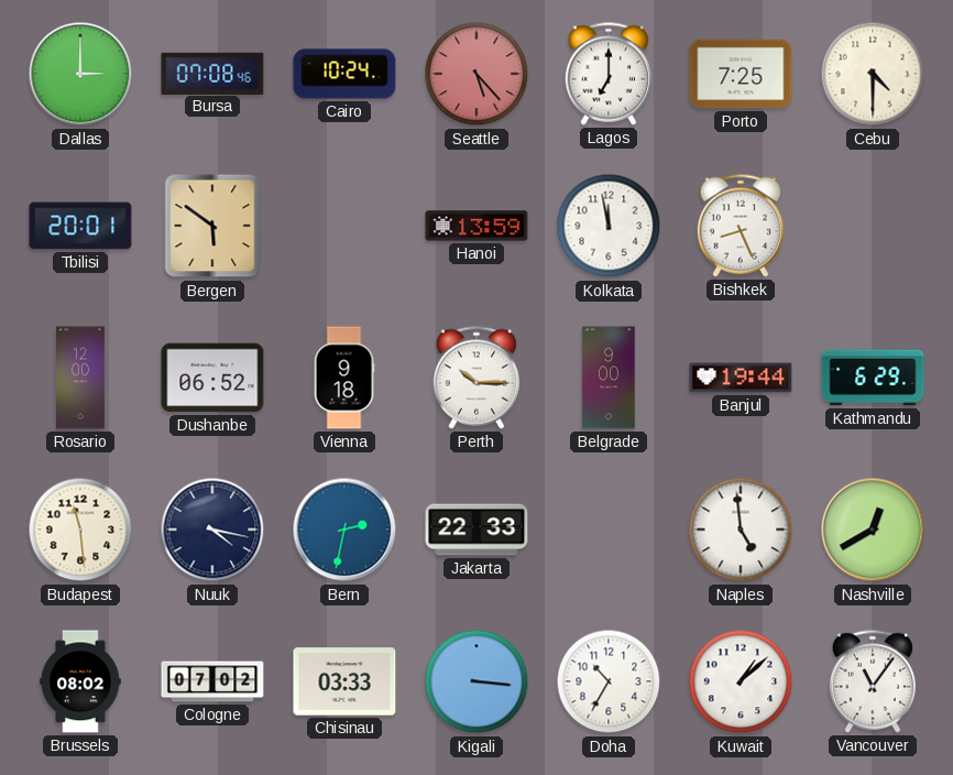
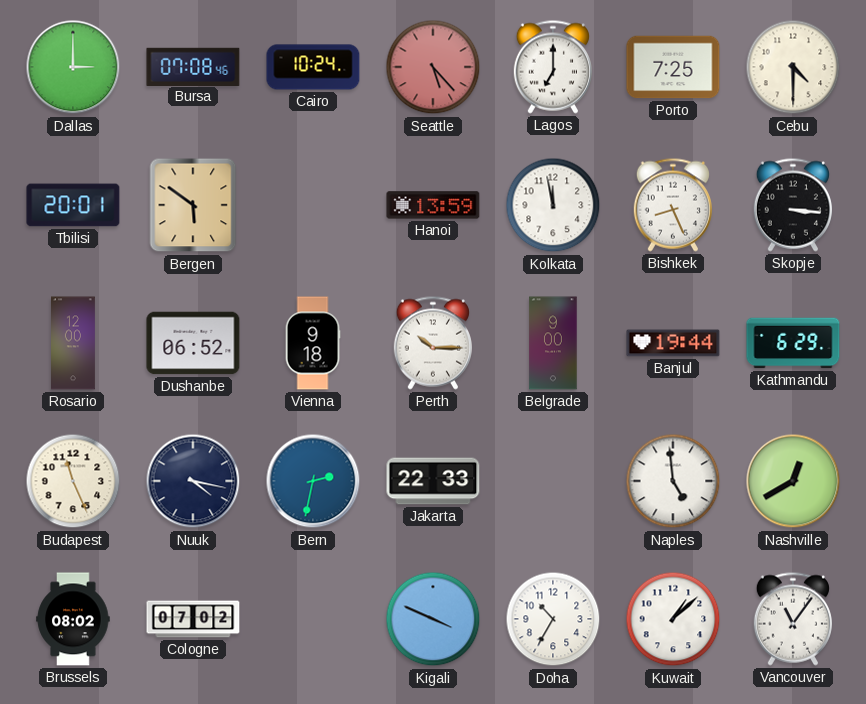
Skopje: none -> 3:16
Budapest: 11:29 -> 11:26
Chisinau: 03:33 -> none
Kigali: 3:16 -> 3:49
